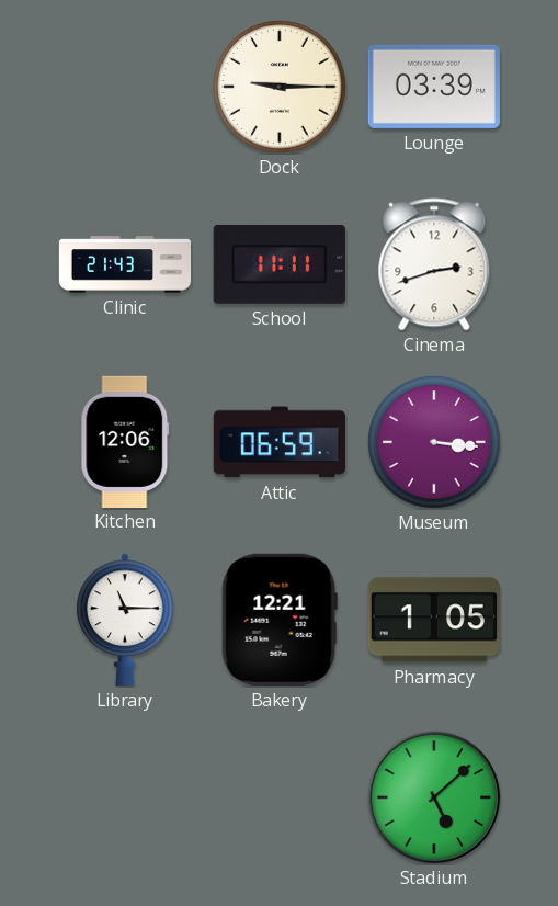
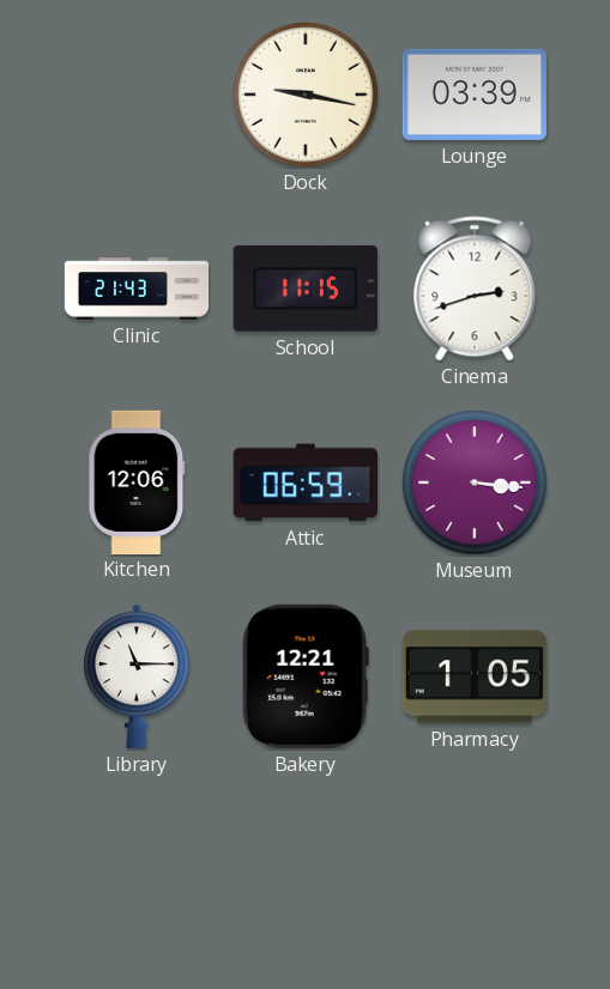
Dock: 9:15 -> 9:17
School: 11:11 -> 11:15
Stadium: 5:08 -> none
